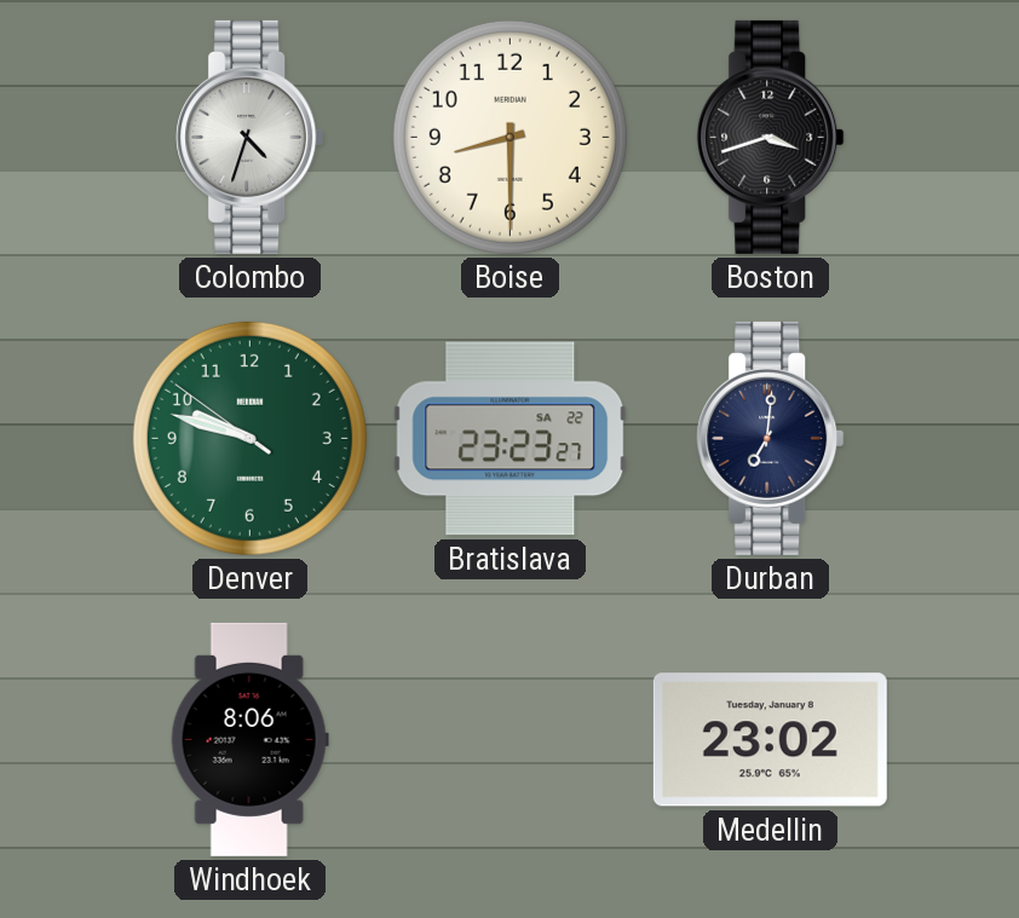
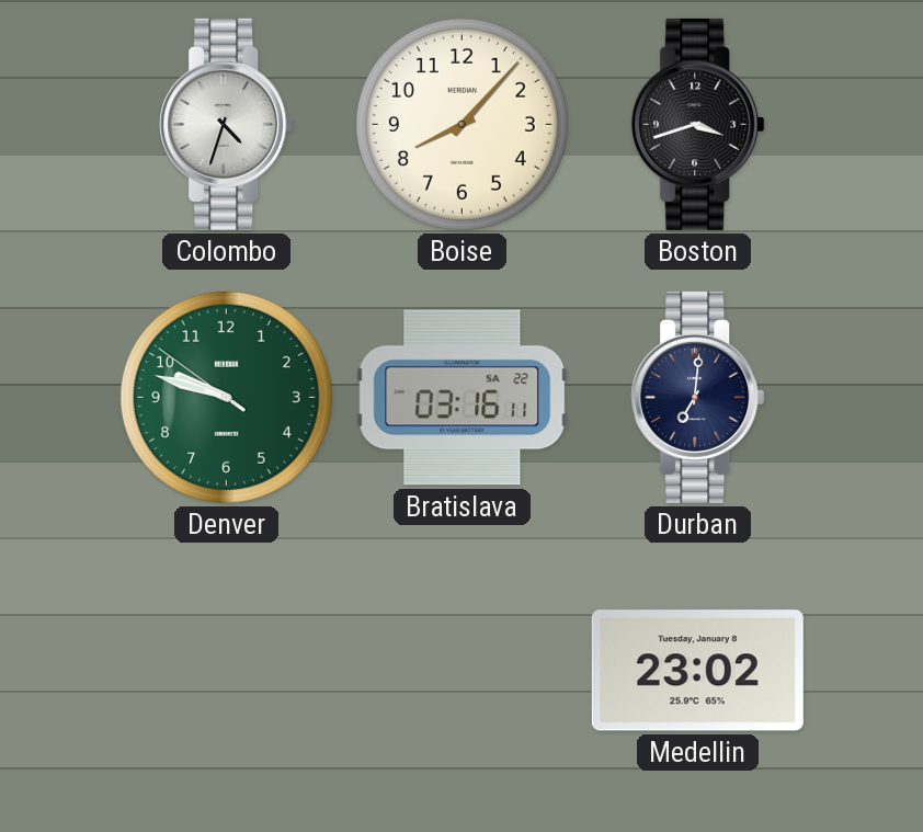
Boise: 8:30 -> 8:07
Bratislava: 23:23 -> 03:16
Windhoek: 8:06 -> none
